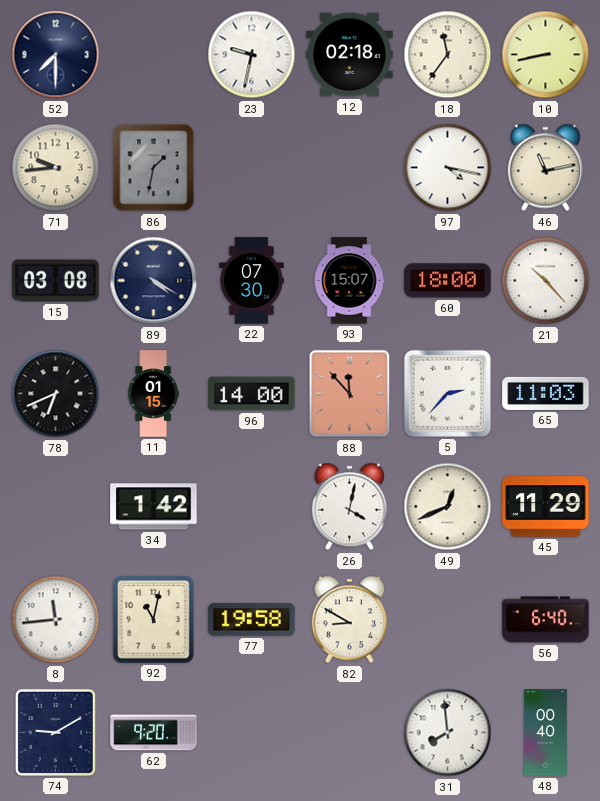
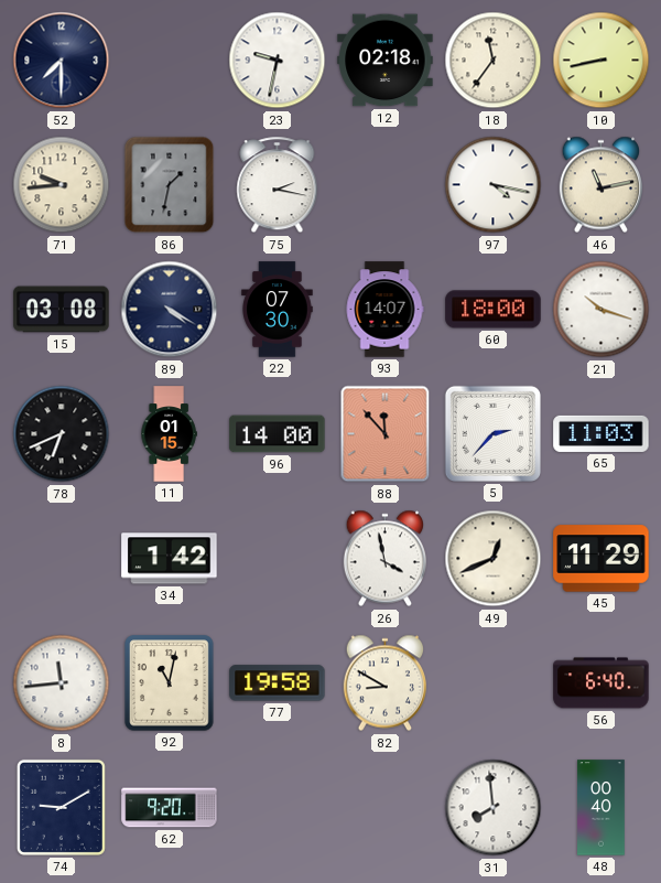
75: none -> 2:17
93: 15:07 -> 14:07
21: 10:23 -> 10:18
26: 4:02 -> 3:58
